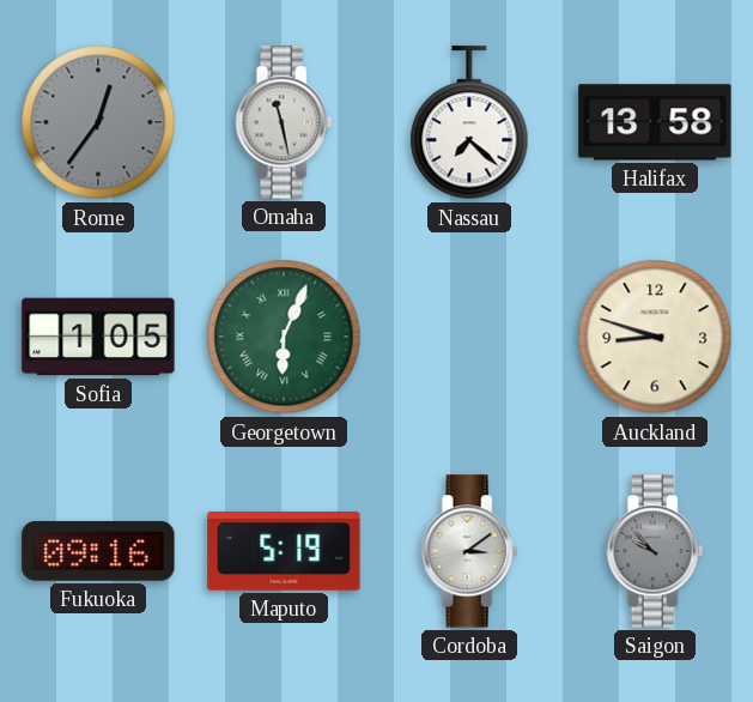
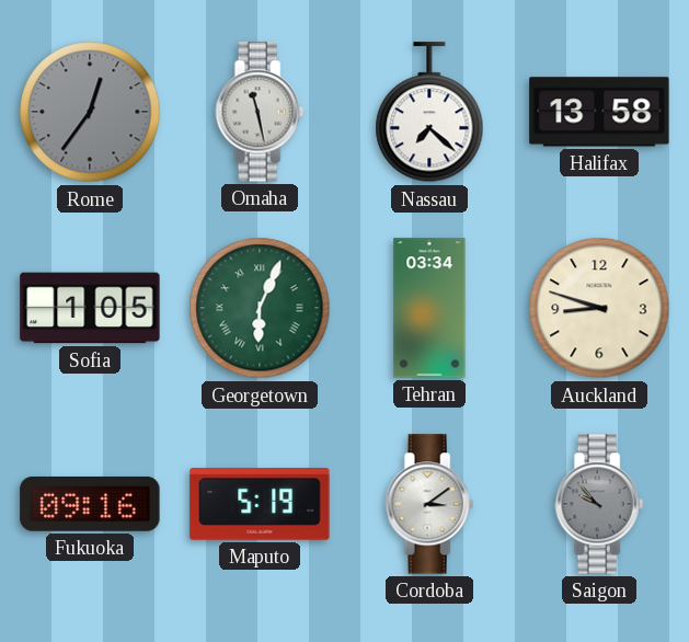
Tehran: none -> 03:34
